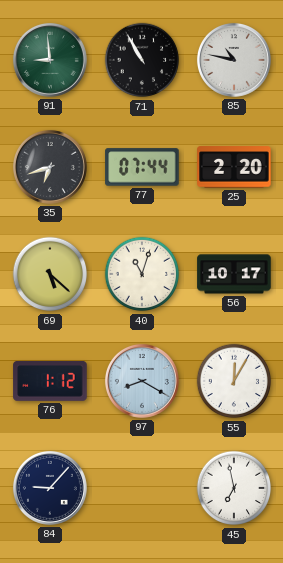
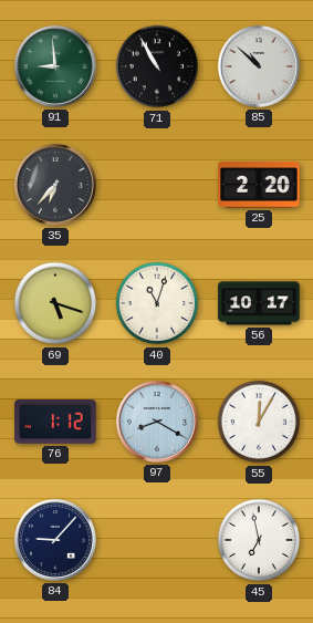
85: 10:47 -> 10:52
35: 6:42 -> 6:37
77: 07:44 -> none
69: 5:22 -> 5:18
